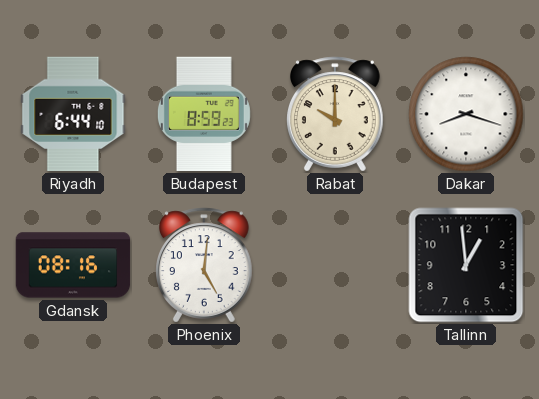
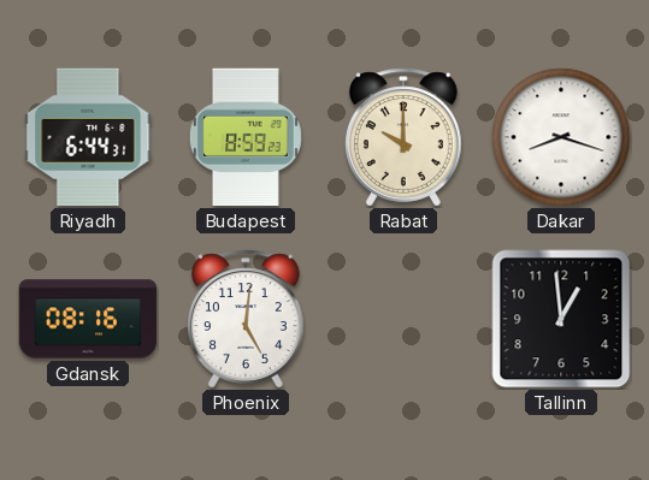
Riyadh: 6:44:10 -> 6:44:31
